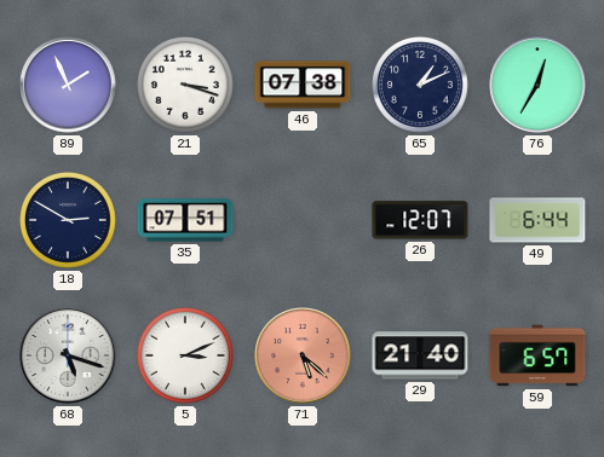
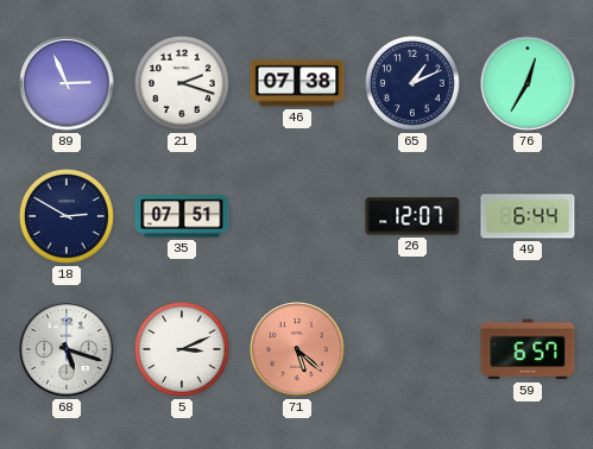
89: 1:56 -> 2:56
21: 3:18 -> 2:18
29: 21:40 -> none
